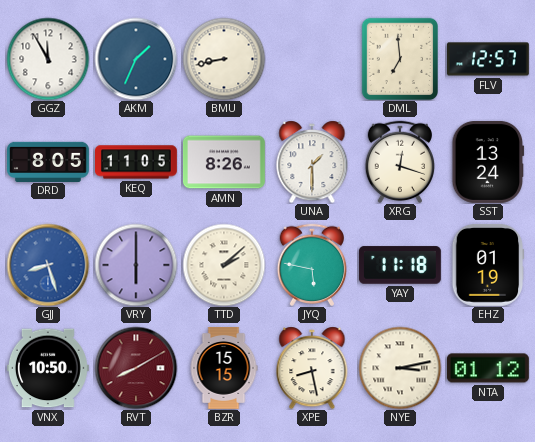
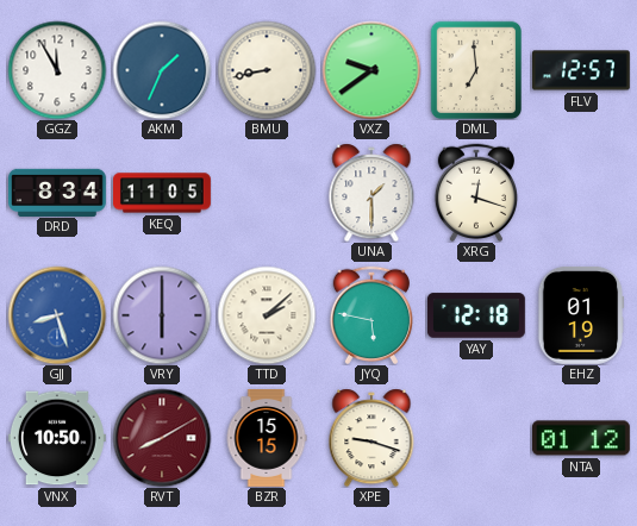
VXZ: none -> 9:39
DRD: 8:05 -> 8:34
AMN: 8:26 -> none
SST: 13:24 -> none
YAY: 11:18 -> 12:18
XPE: 8:28 -> 9:18
NYE: 3:13 -> none
